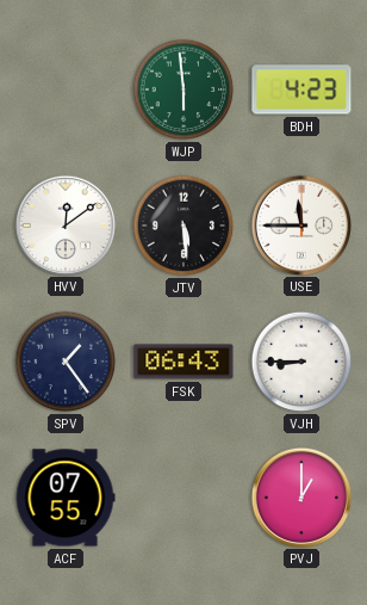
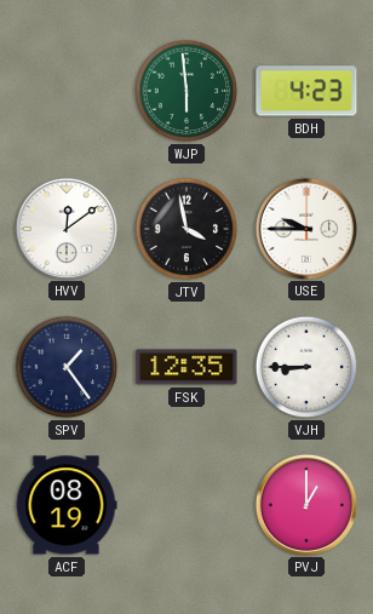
JTV: 5:29 -> 3:58
USE: 11:45 -> 9:45
FSK: 06:43 -> 12:35
ACF: 07:55 -> 08:19
